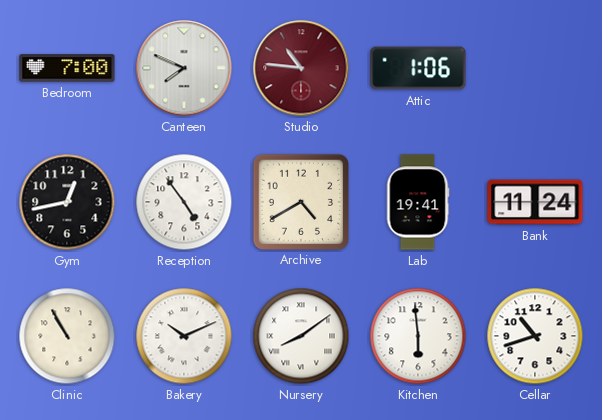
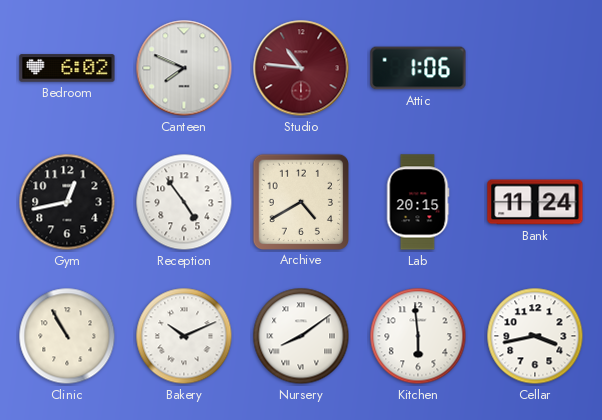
Bedroom: 7:00 -> 6:02
Lab: 19:41 -> 20:15
Cellar: 10:42 -> 3:43
